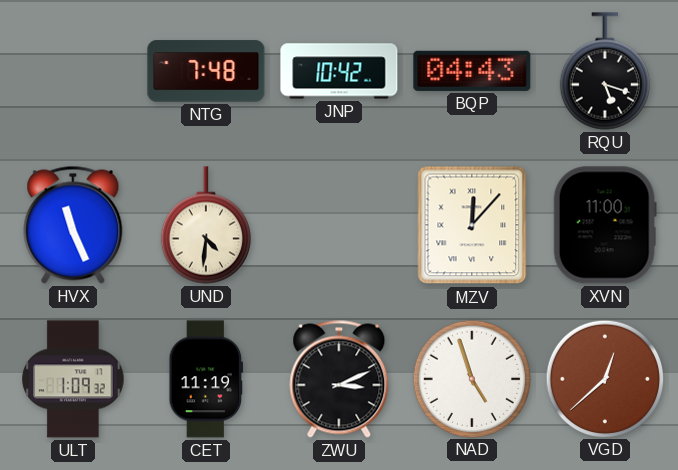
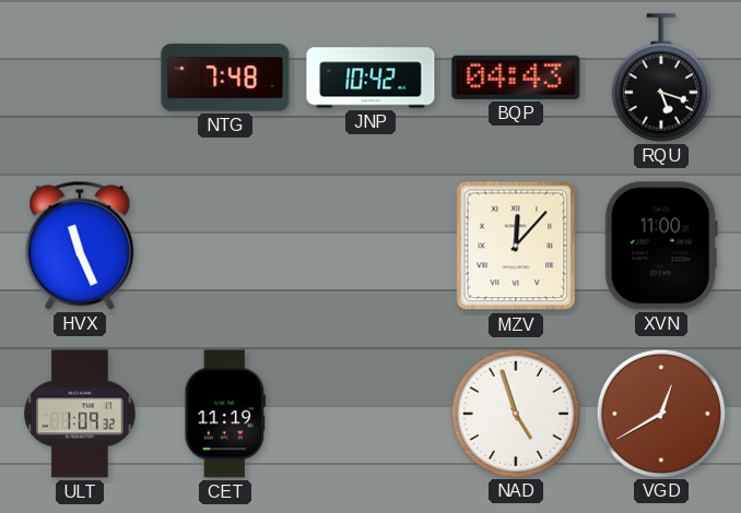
UND: 4:31 -> none
ZWU: 3:11 -> none
VGD: 12:38 -> 12:40
